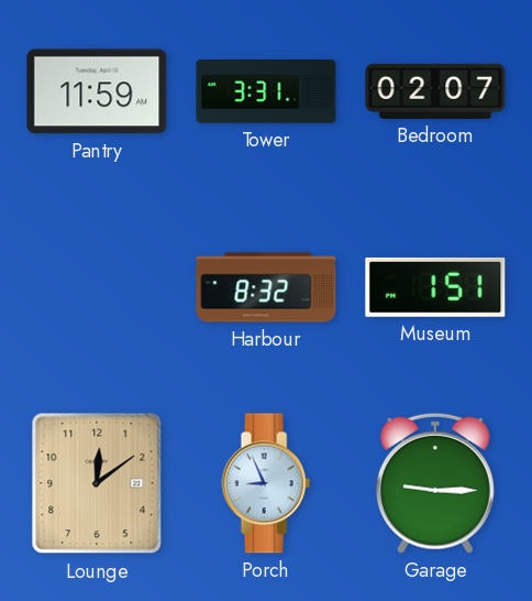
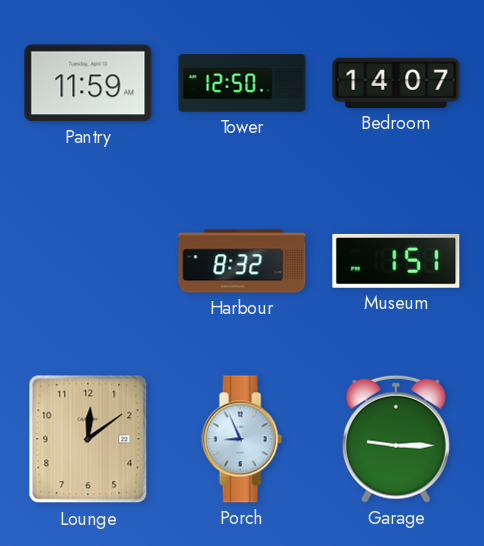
Tower: 3:31 -> 12:50
Bedroom: 02:07 -> 14:07
